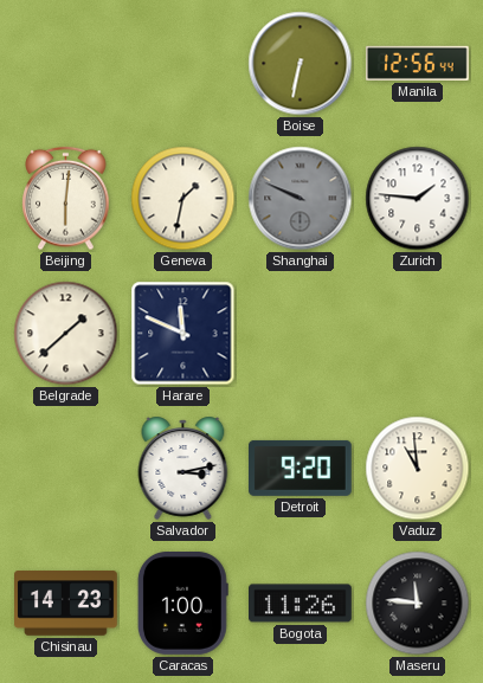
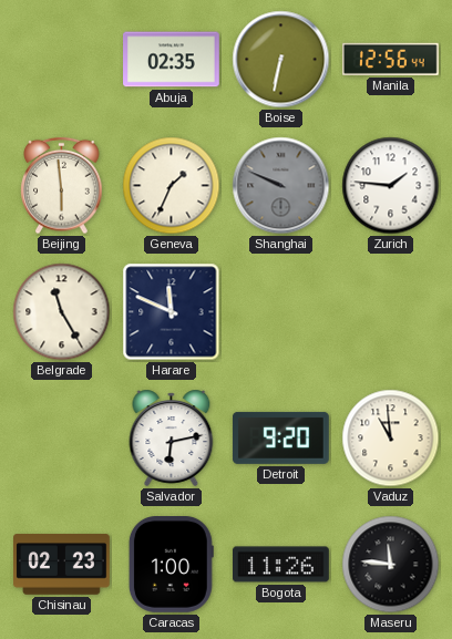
Abuja: none -> 02:35
Beijing: 6:01 -> 5:59
Geneva: 1:32 -> 1:34
Belgrade: 1:38 -> 11:25
Salvador: 3:13 -> 6:13
Chisinau: 14:23 -> 02:23
